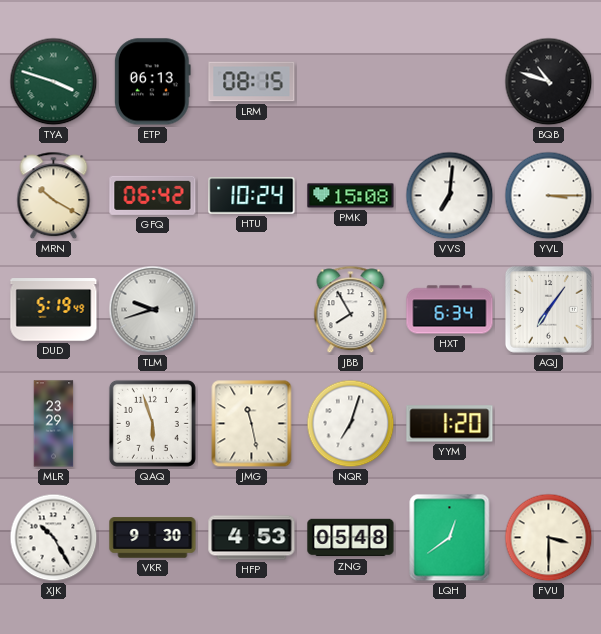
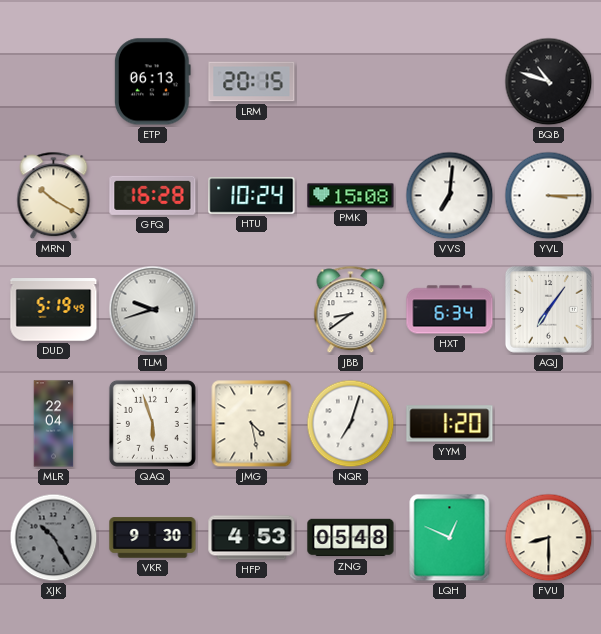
TYA: 3:48 -> none
LRM: 08:15 -> 20:15
GFQ: 06:42 -> 16:28
JBB: 7:55 -> 8:39
MLR: 23:29 -> 22:04
JMG: 11:28 -> 4:28
XJK dial: white -> grey
LQH: 12:39 -> 12:49
FVU: 3:30 -> 8:30
